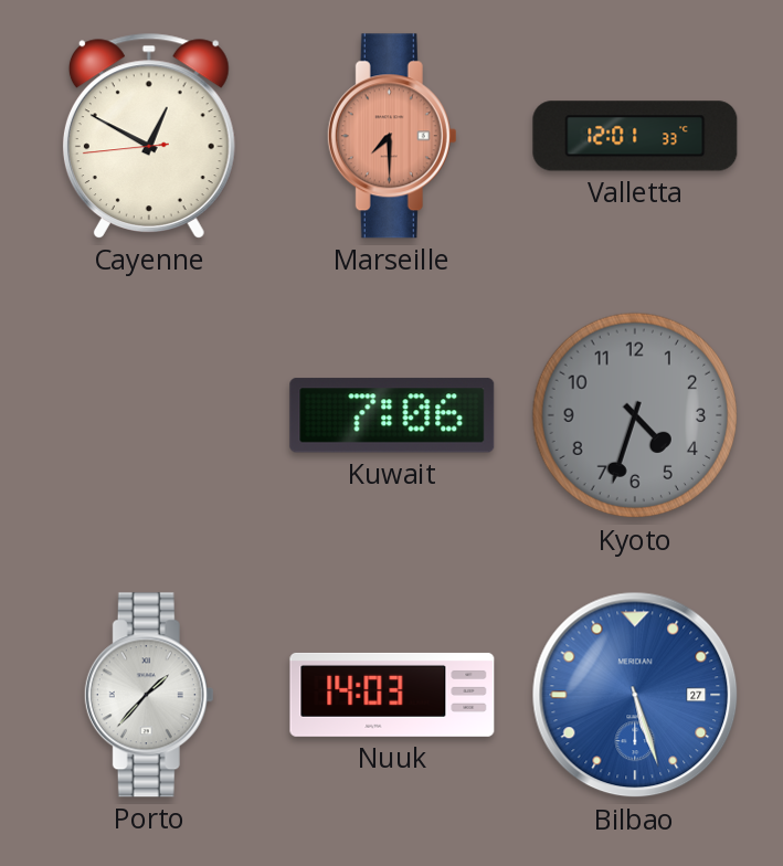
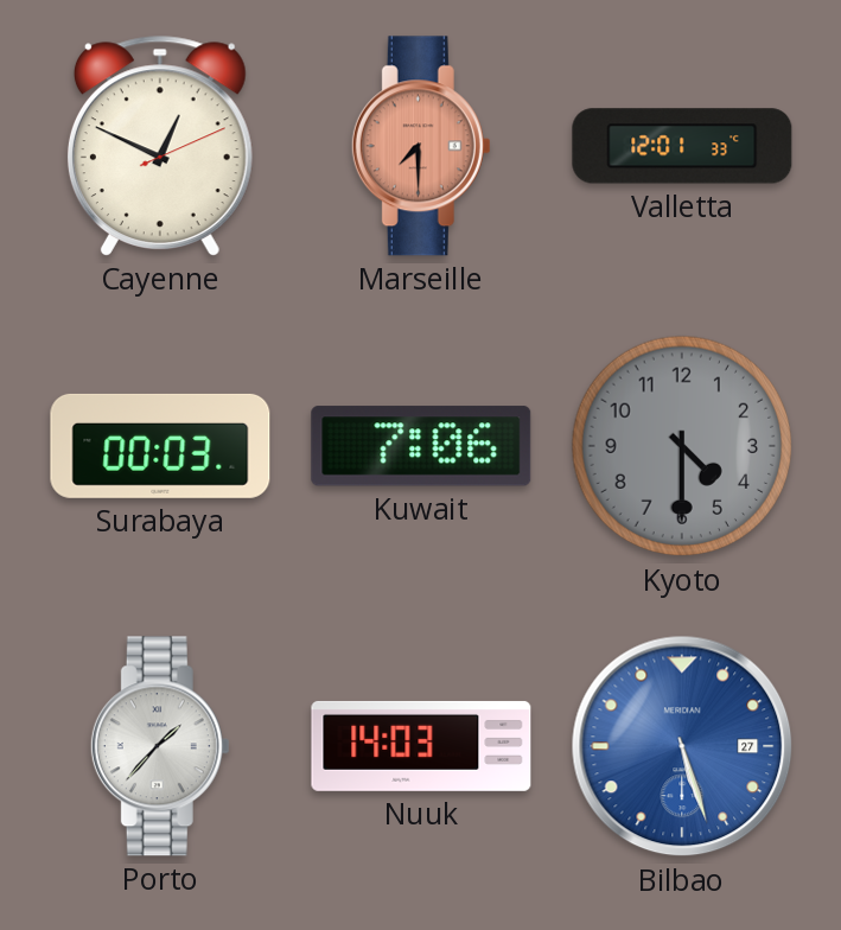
Cayenne: 12:49:44 -> 12:49:11
Surabaya: none -> 00:03
Kyoto: 4:33 -> 4:30
